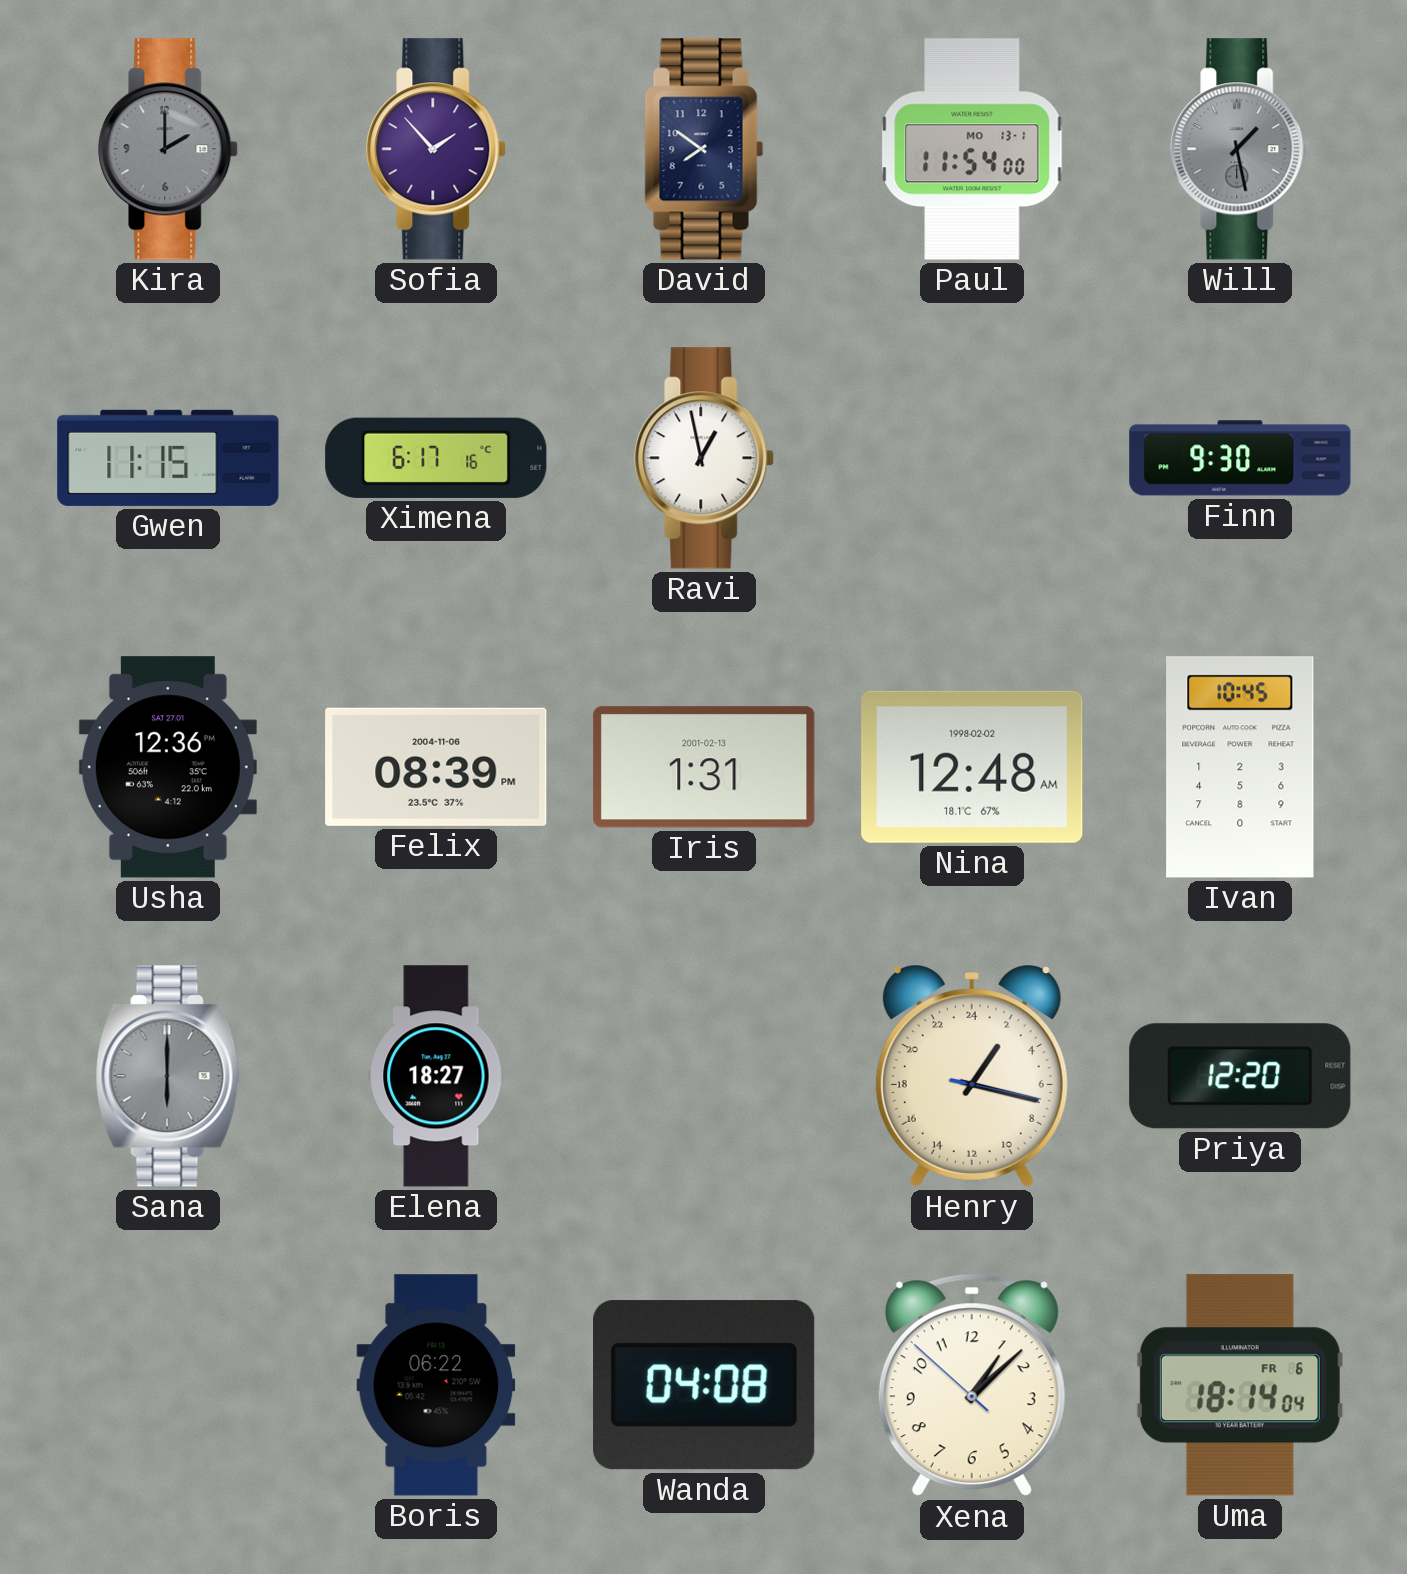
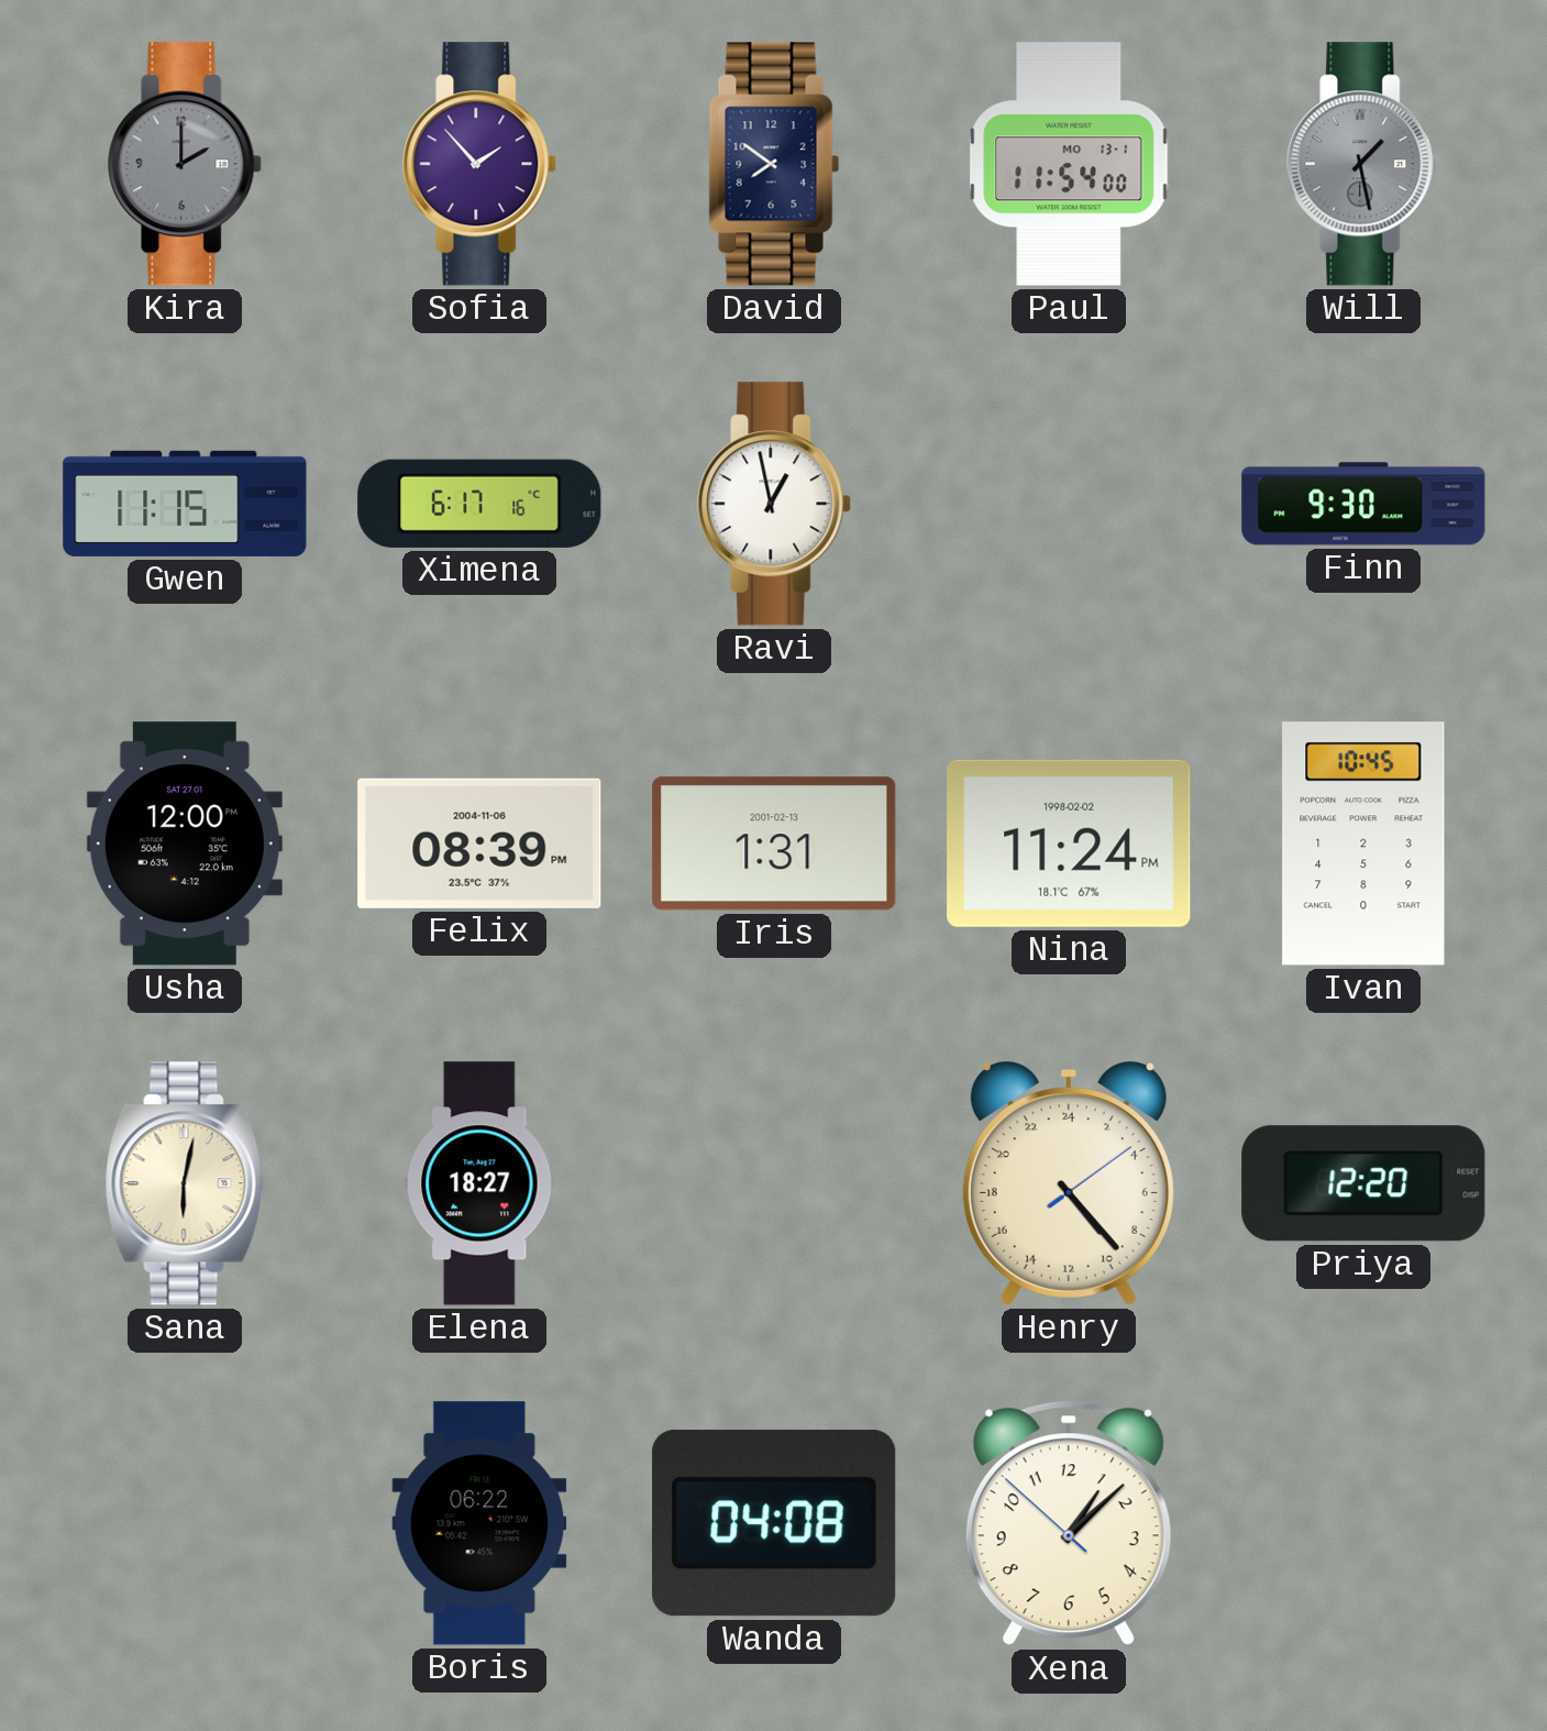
Usha: 12:36 -> 12:00
Nina: 12:48 -> 11:24
Sana: 6:00 -> 6:02
Sana dial: grey -> cream
Henry: 2:17 -> 9:23
Uma: 18:14 -> none
